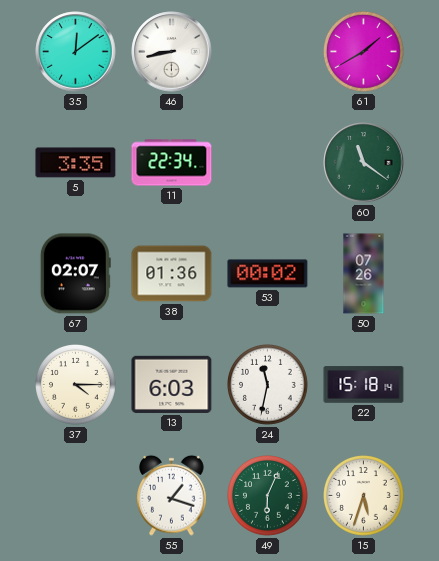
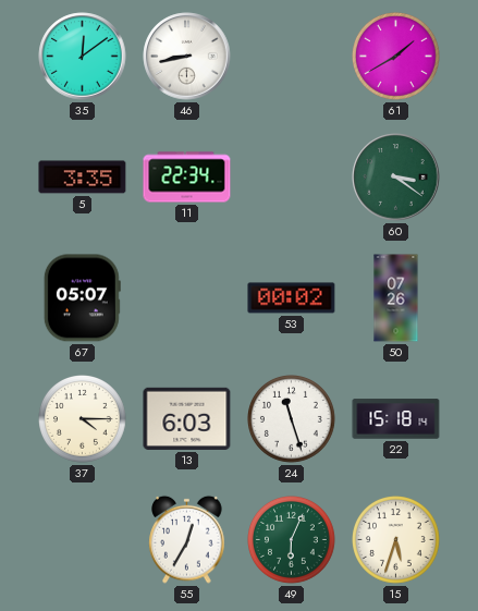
60: 11:21 -> 3:21
67: 02:07 -> 05:07
38: 01:36 -> none
24: 11:32 -> 11:27
55: 1:18 -> 12:35
